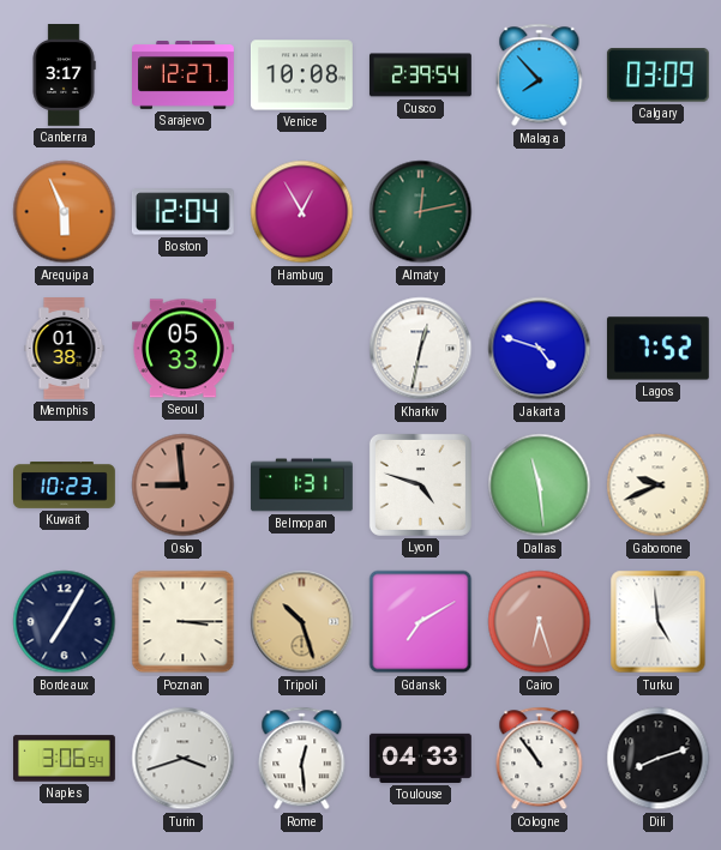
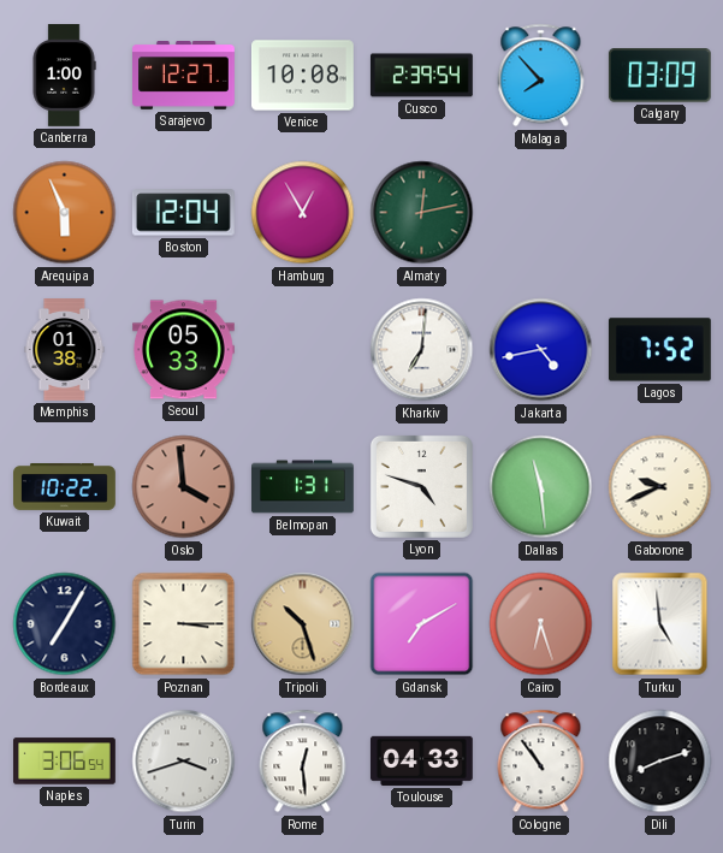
Canberra: 3:17 -> 1:00
Kharkiv: 12:32 -> 7:01
Jakarta: 4:48 -> 4:43
Kuwait: 10:23 -> 10:22
Oslo: 8:59 -> 3:59
